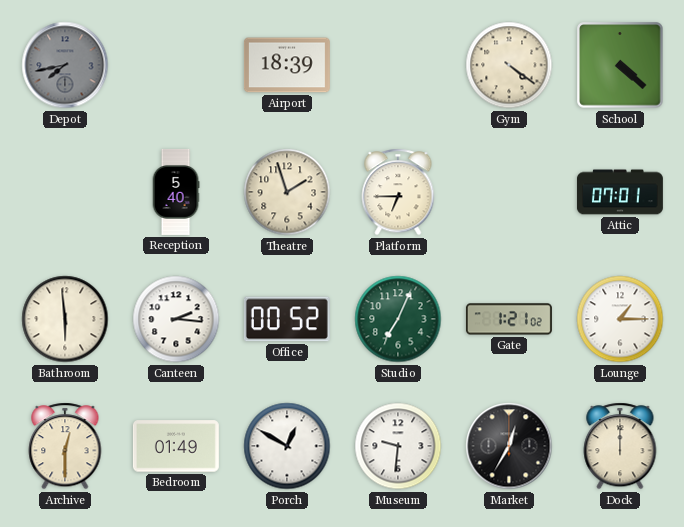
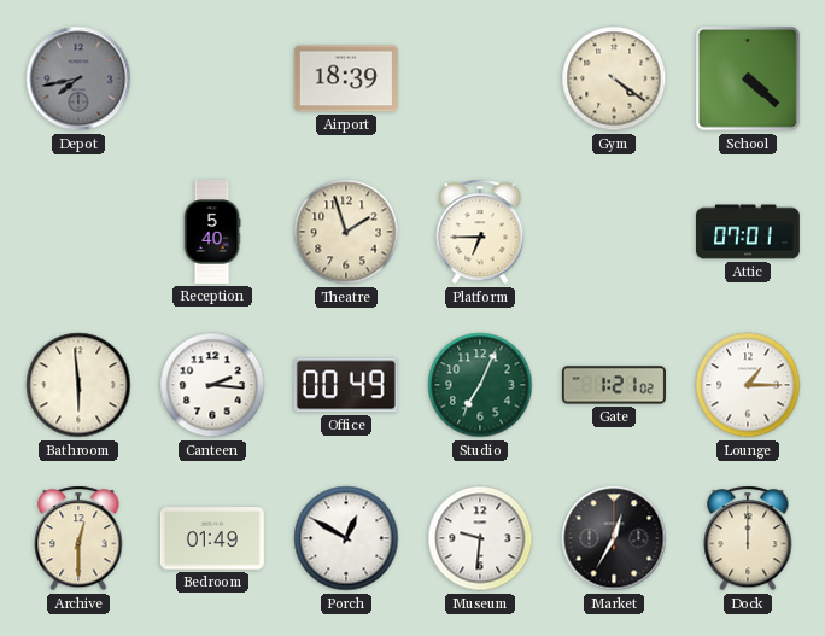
Office: 00:52 -> 00:49
